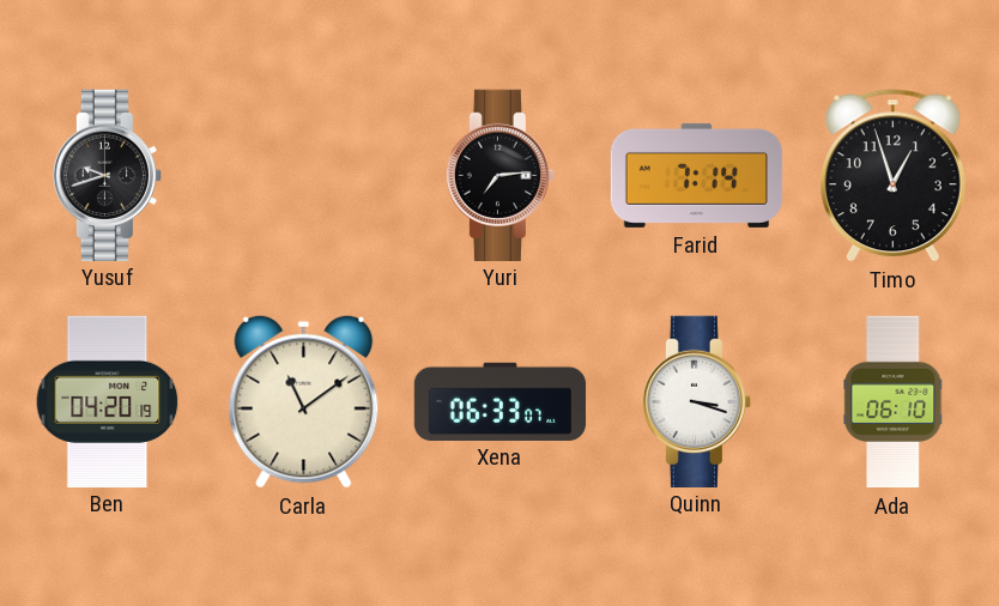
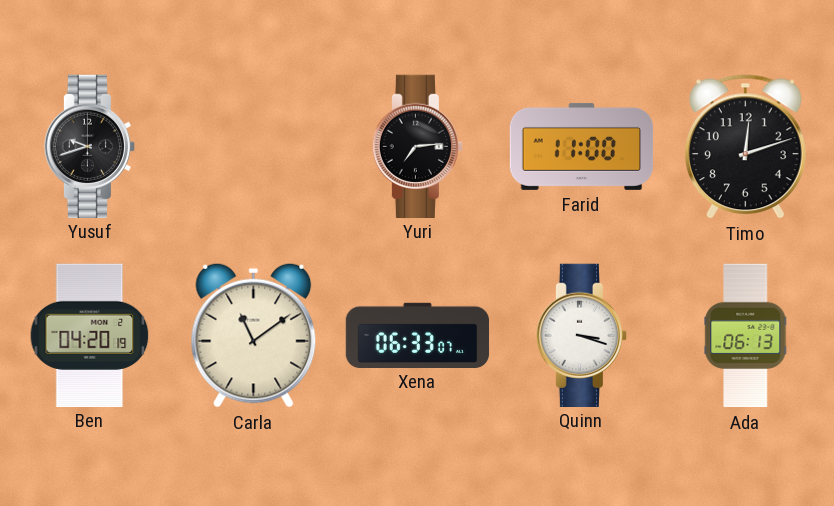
Farid: 7:14 -> 11:00
Timo: 12:57 -> 12:12
Ada: 06:10 -> 06:13
